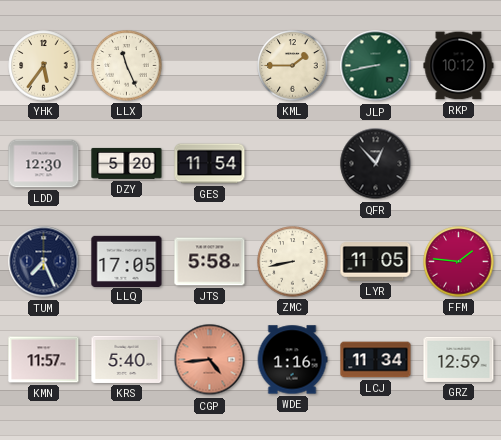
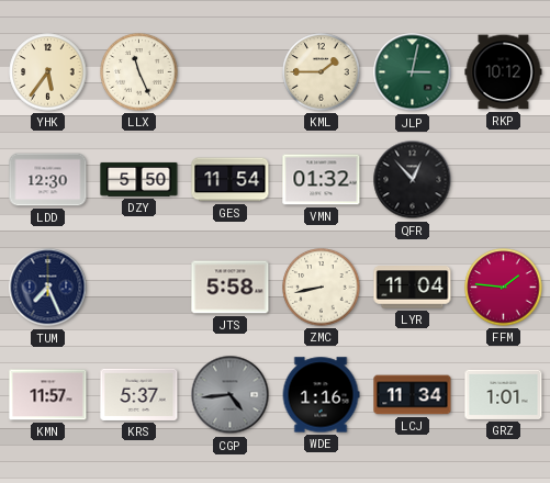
JLP: 8:43 -> 3:02
DZY: 5:20 -> 5:50
VMN: none -> 01:32
LLQ: 17:05 -> none
LYR: 11:05 -> 11:04
KRS: 5:40 -> 5:37
CGP dial: salmon -> grey
GRZ: 12:59 -> 1:01
